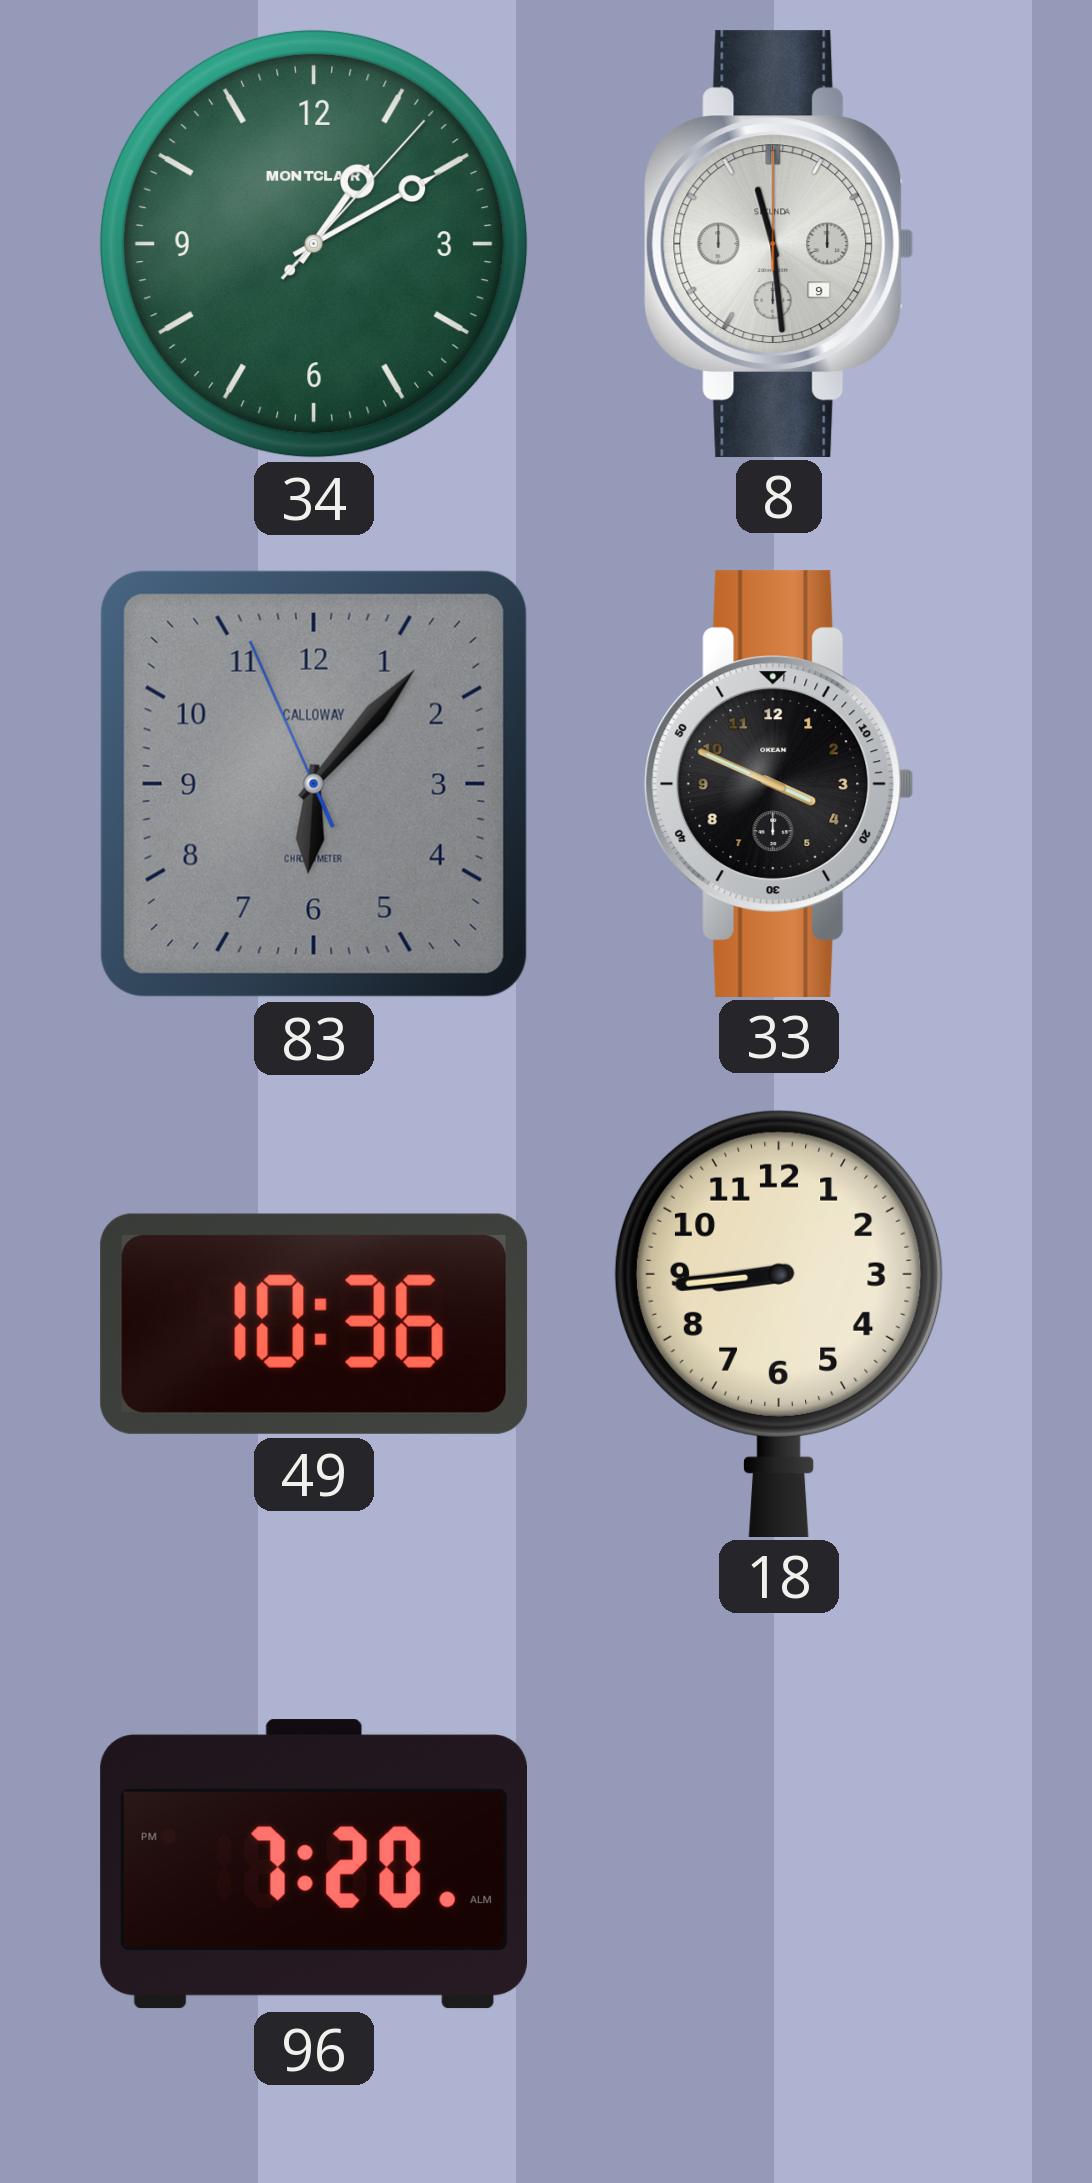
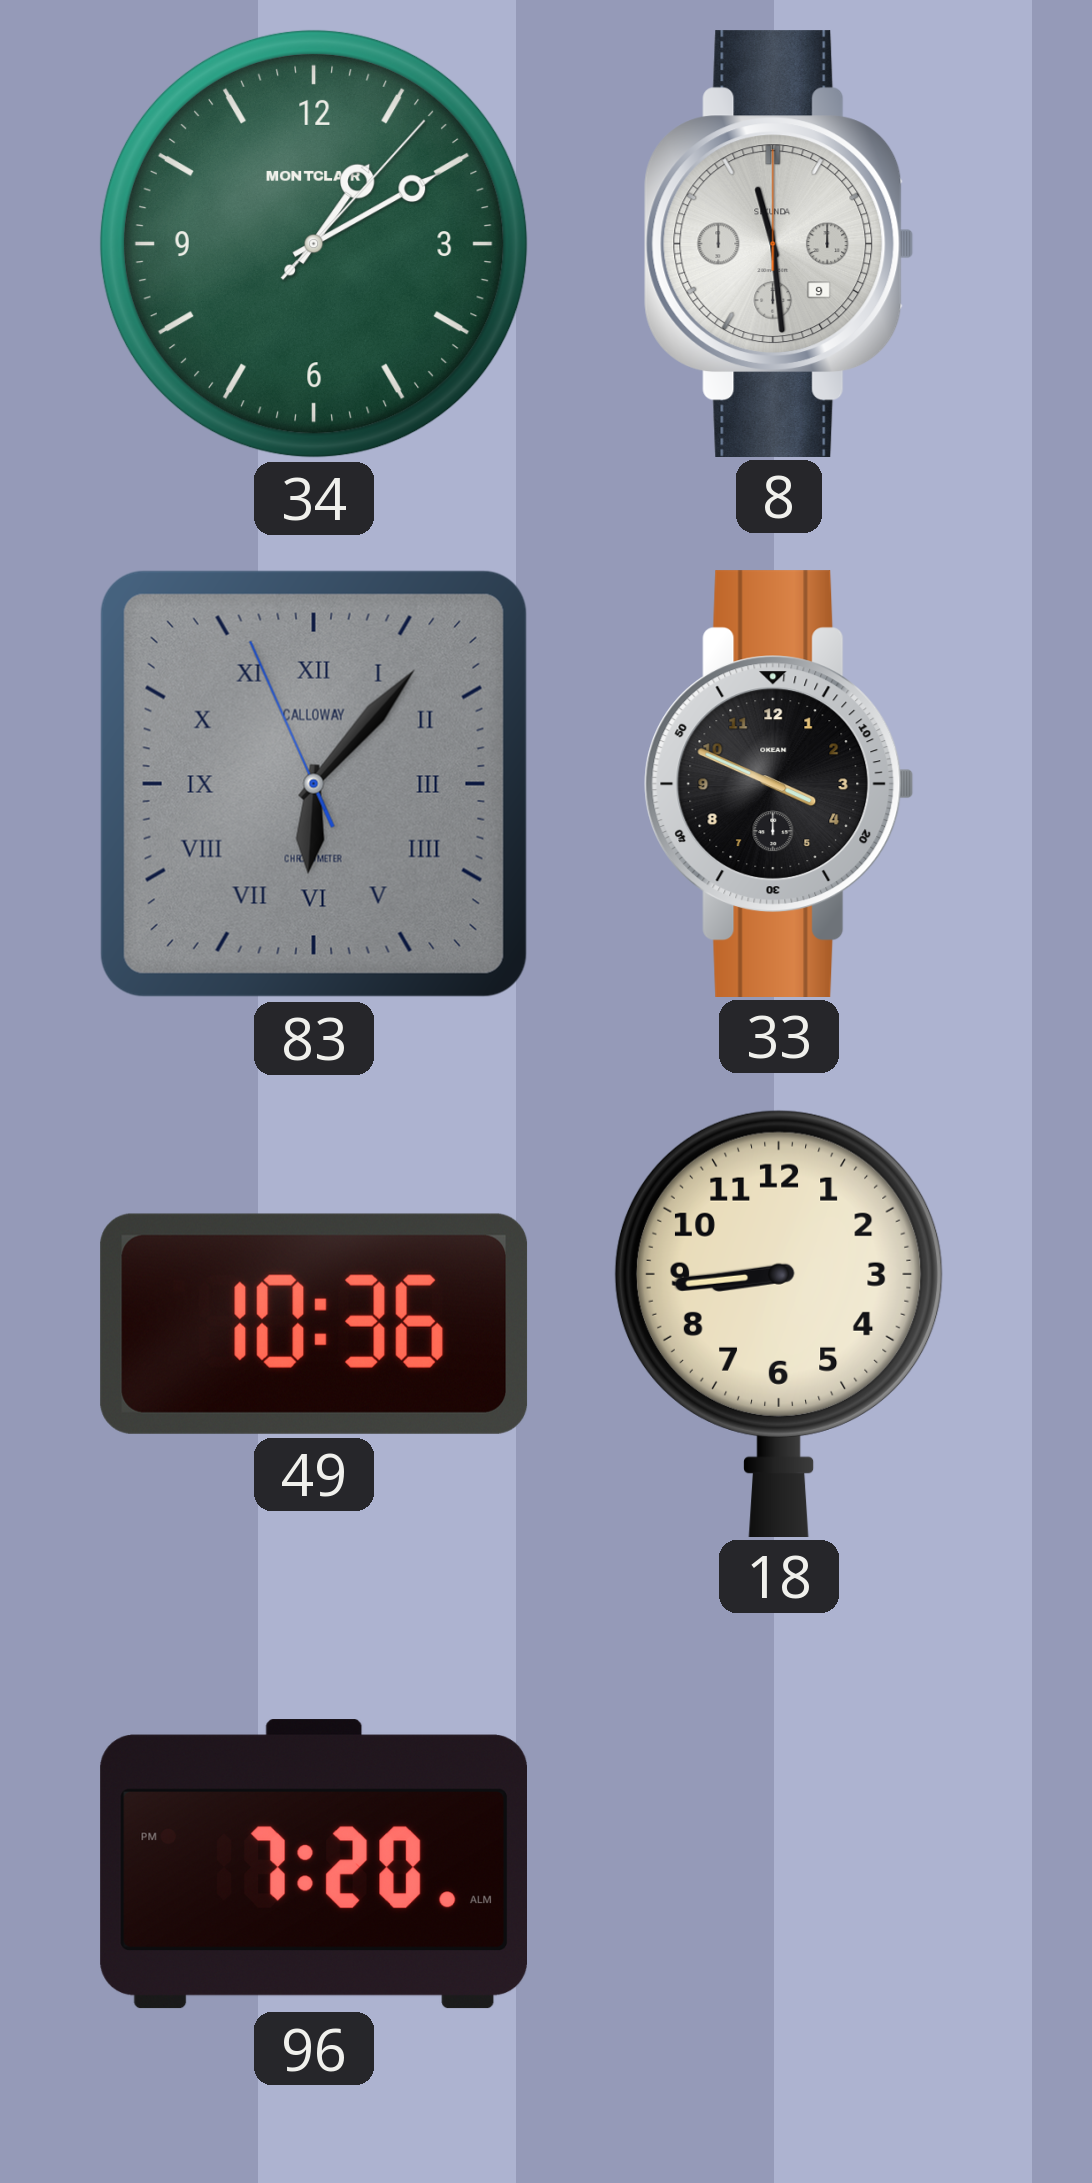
83 numerals: Arabic -> Roman
